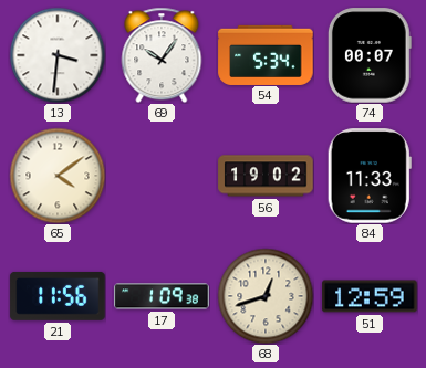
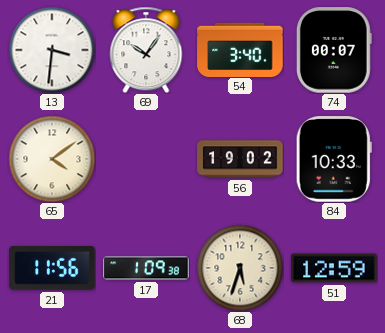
54: 5:34 -> 3:40
84: 11:33 -> 10:33
68: 12:42 -> 5:33
